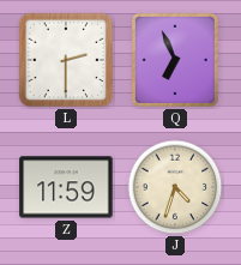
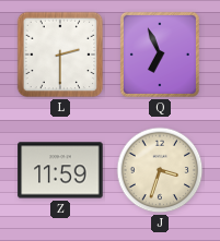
J: 4:33 -> 3:33
